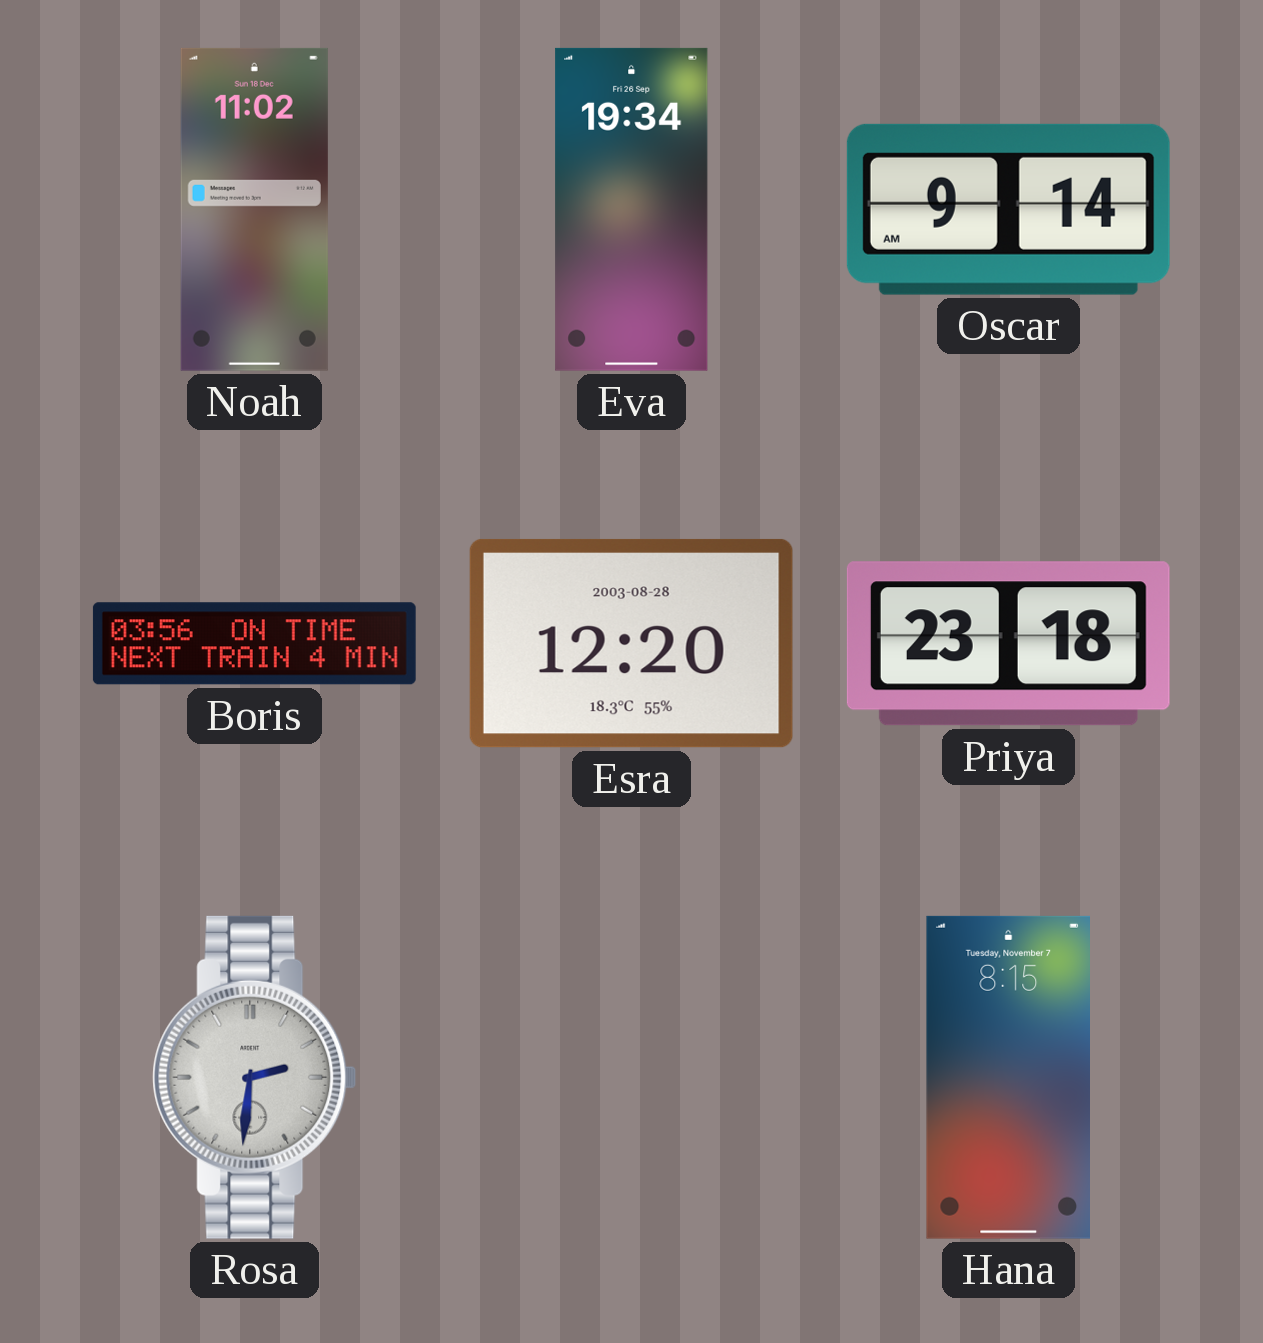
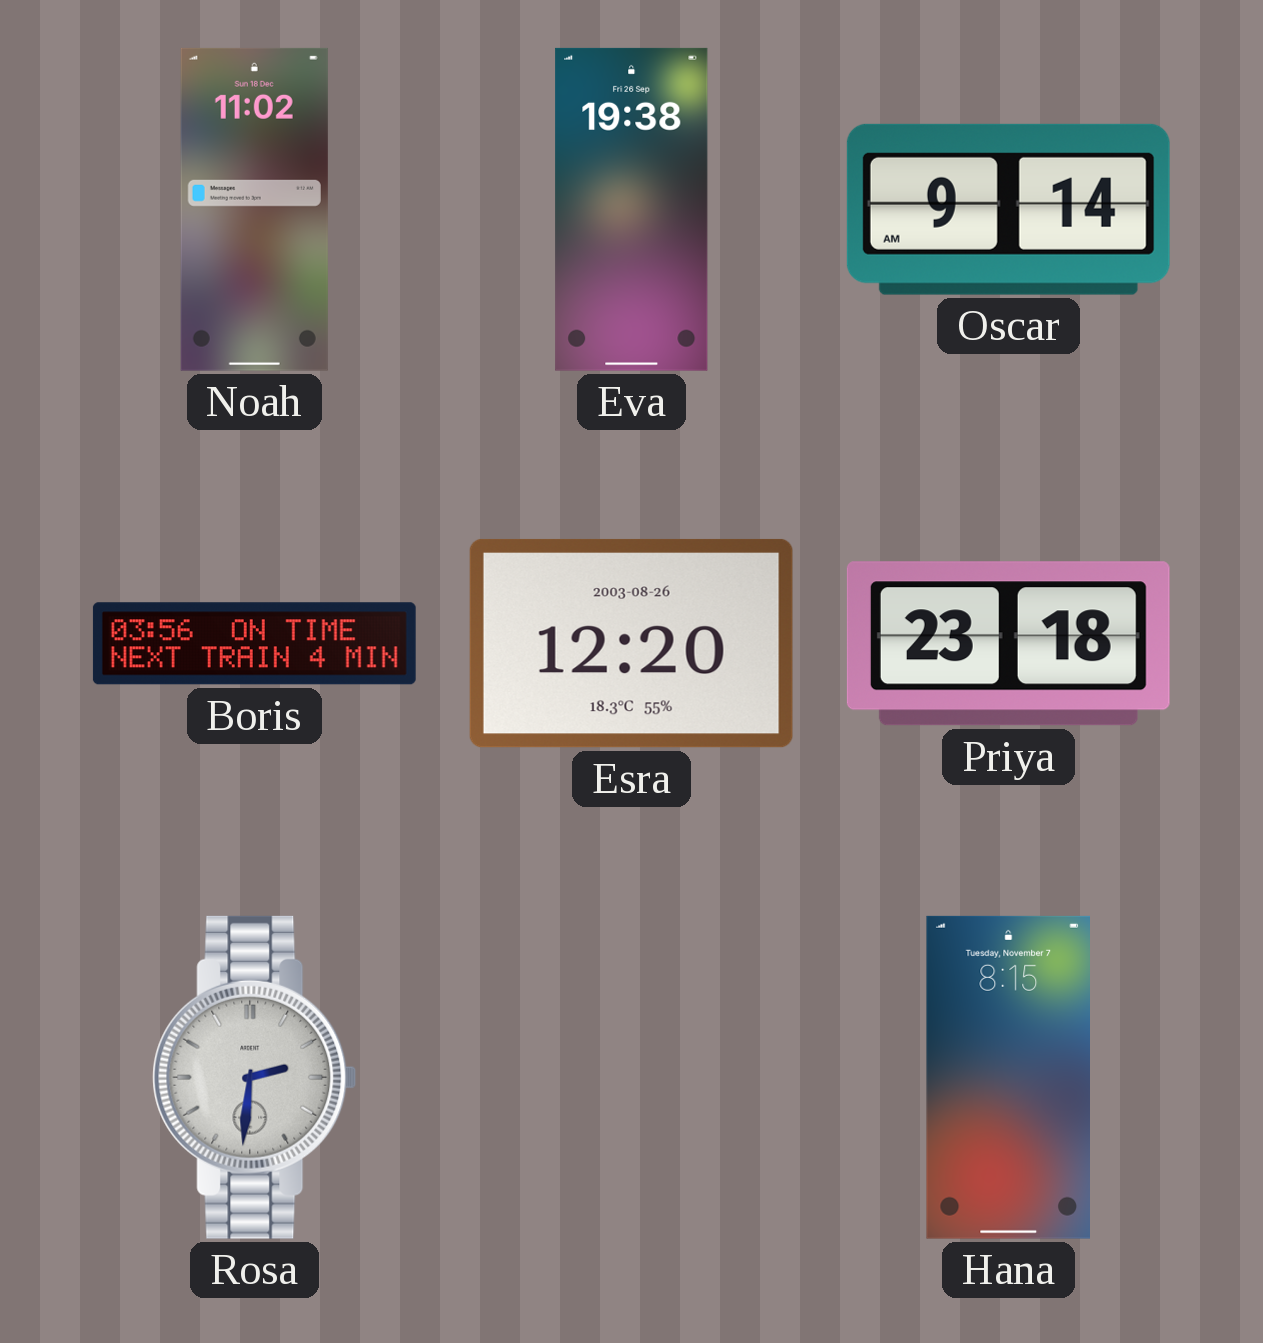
Eva: 19:34 -> 19:38
Esra date: 2003-08-28 -> 2003-08-26
